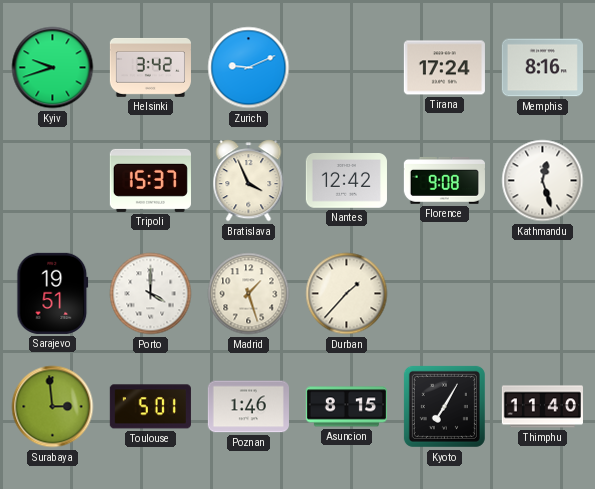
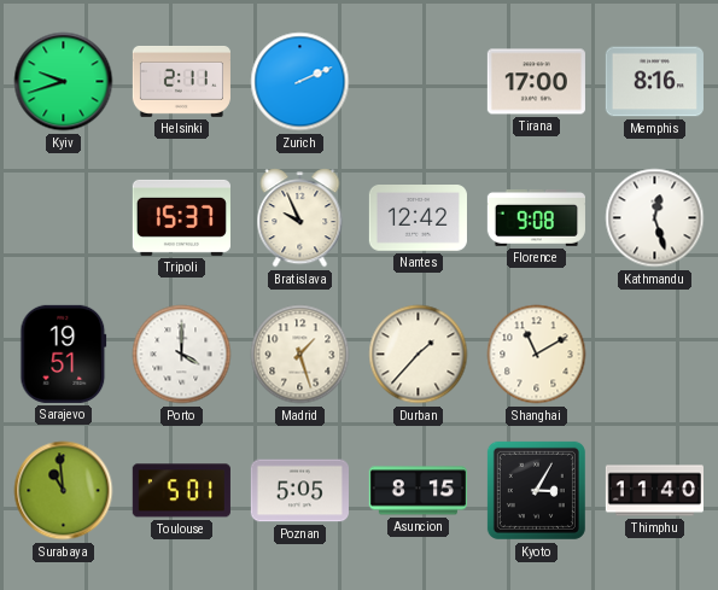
Helsinki: 3:42 -> 2:11
Zurich: 9:11 -> 2:11
Tirana: 17:24 -> 17:00
Bratislava: 3:56 -> 9:56
Shanghai: none -> 11:10
Surabaya: 2:59 -> 10:59
Poznan: 1:46 -> 5:05
Kyoto: 7:05 -> 3:05
